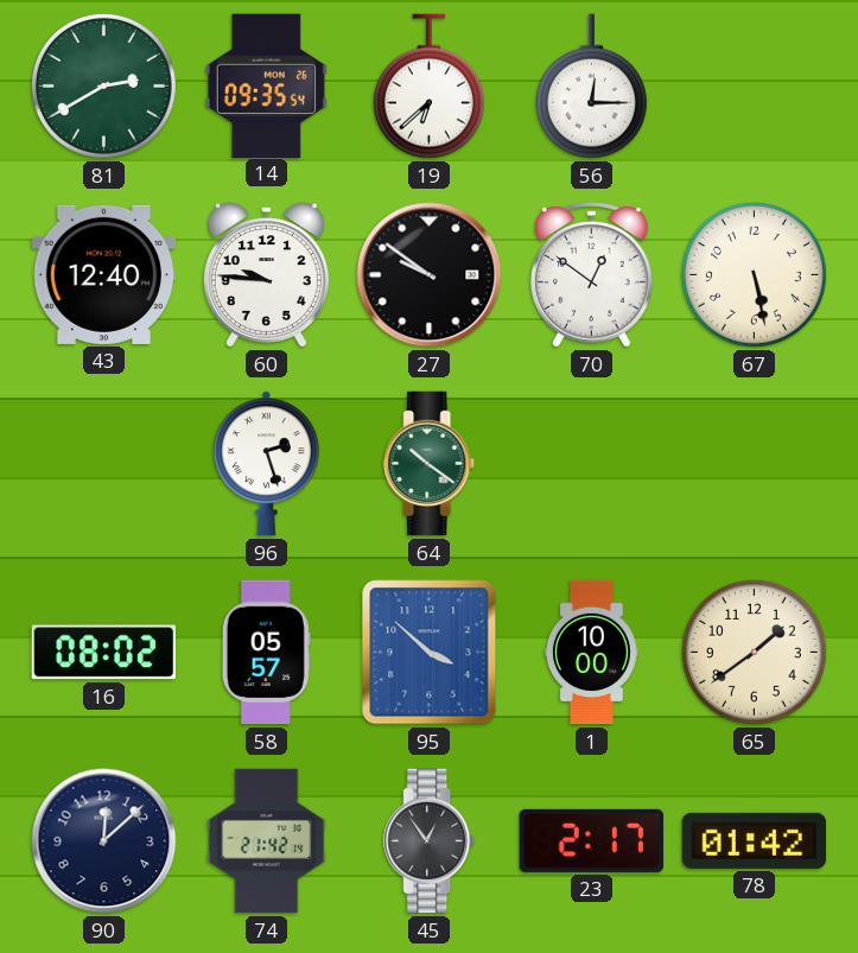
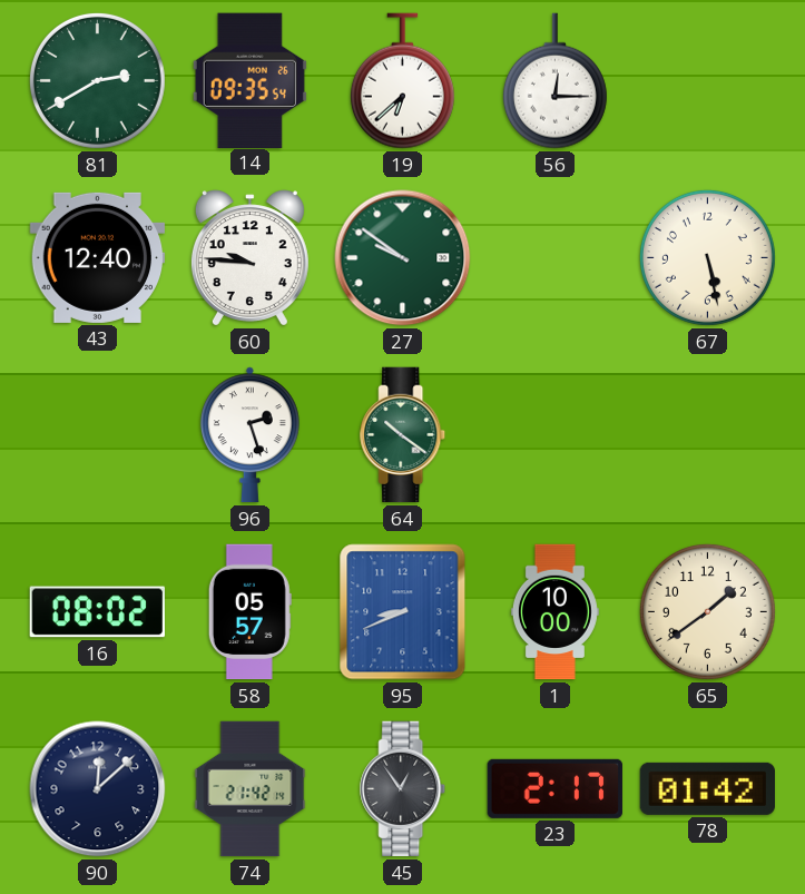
27 dial: black -> green
70: 12:51 -> none
95: 3:52 -> 8:41
